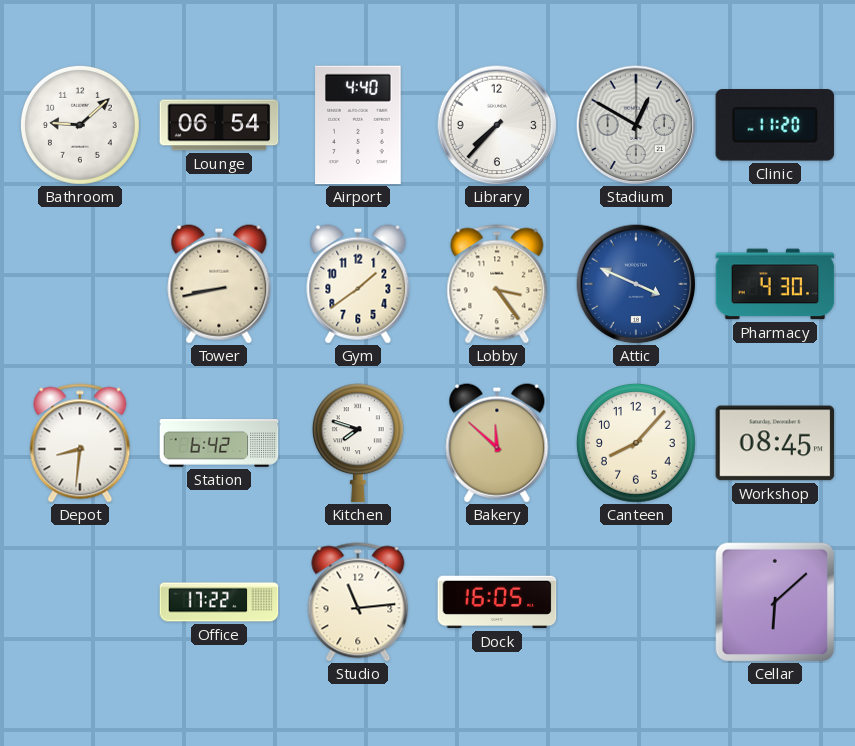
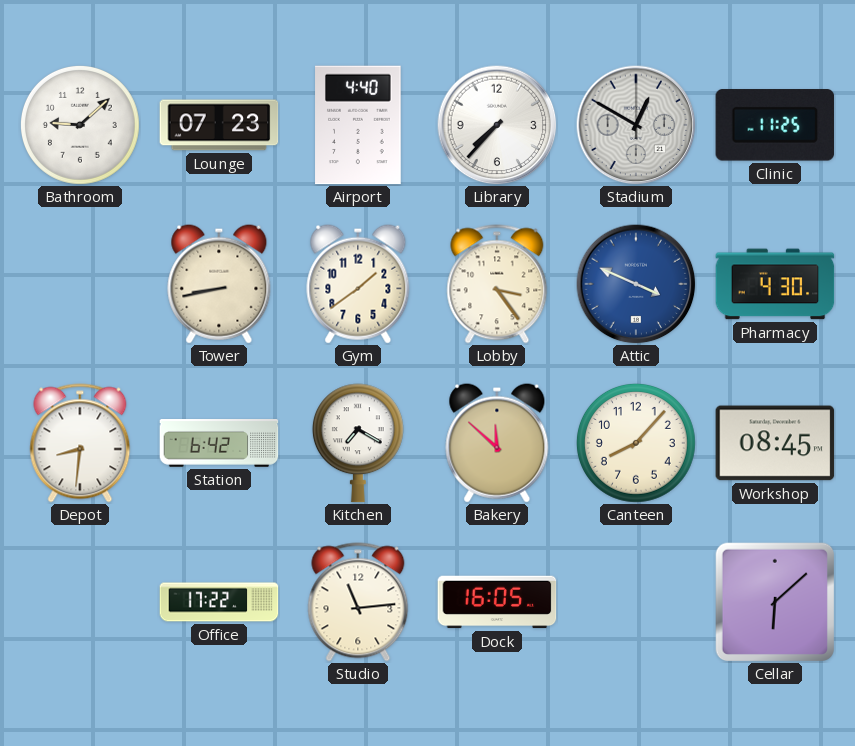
Lounge: 06:54 -> 07:23
Clinic: 11:20 -> 11:25
Kitchen: 7:48 -> 7:20
